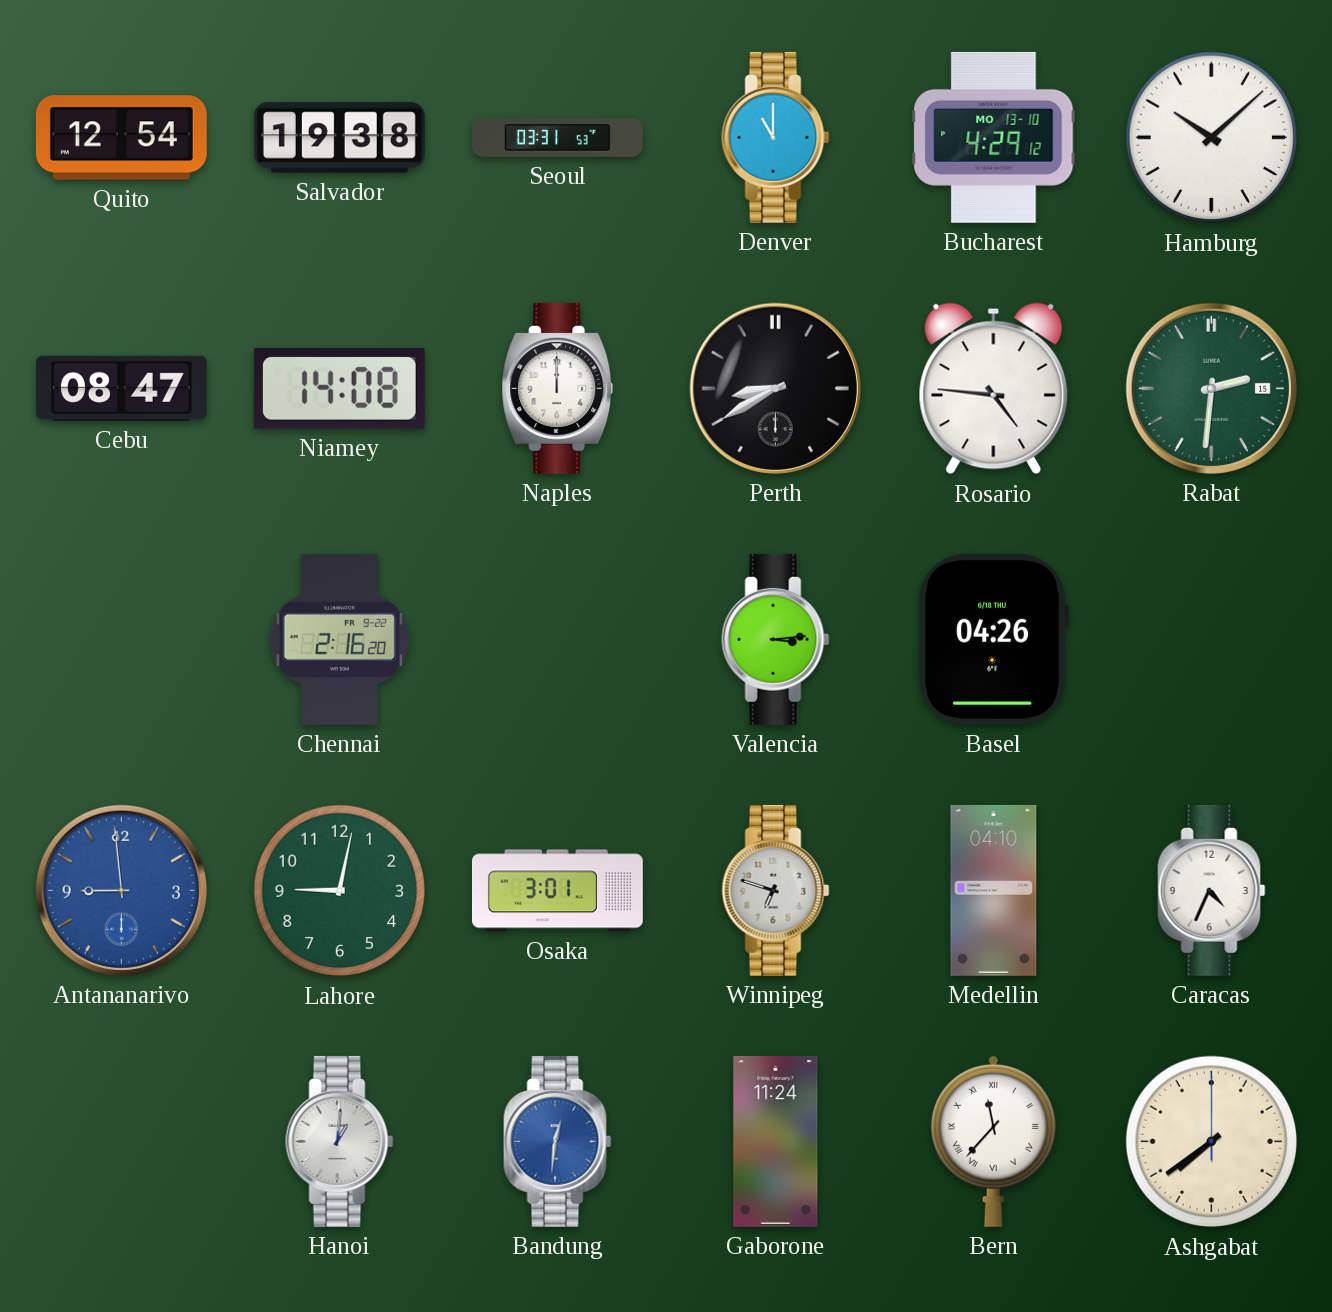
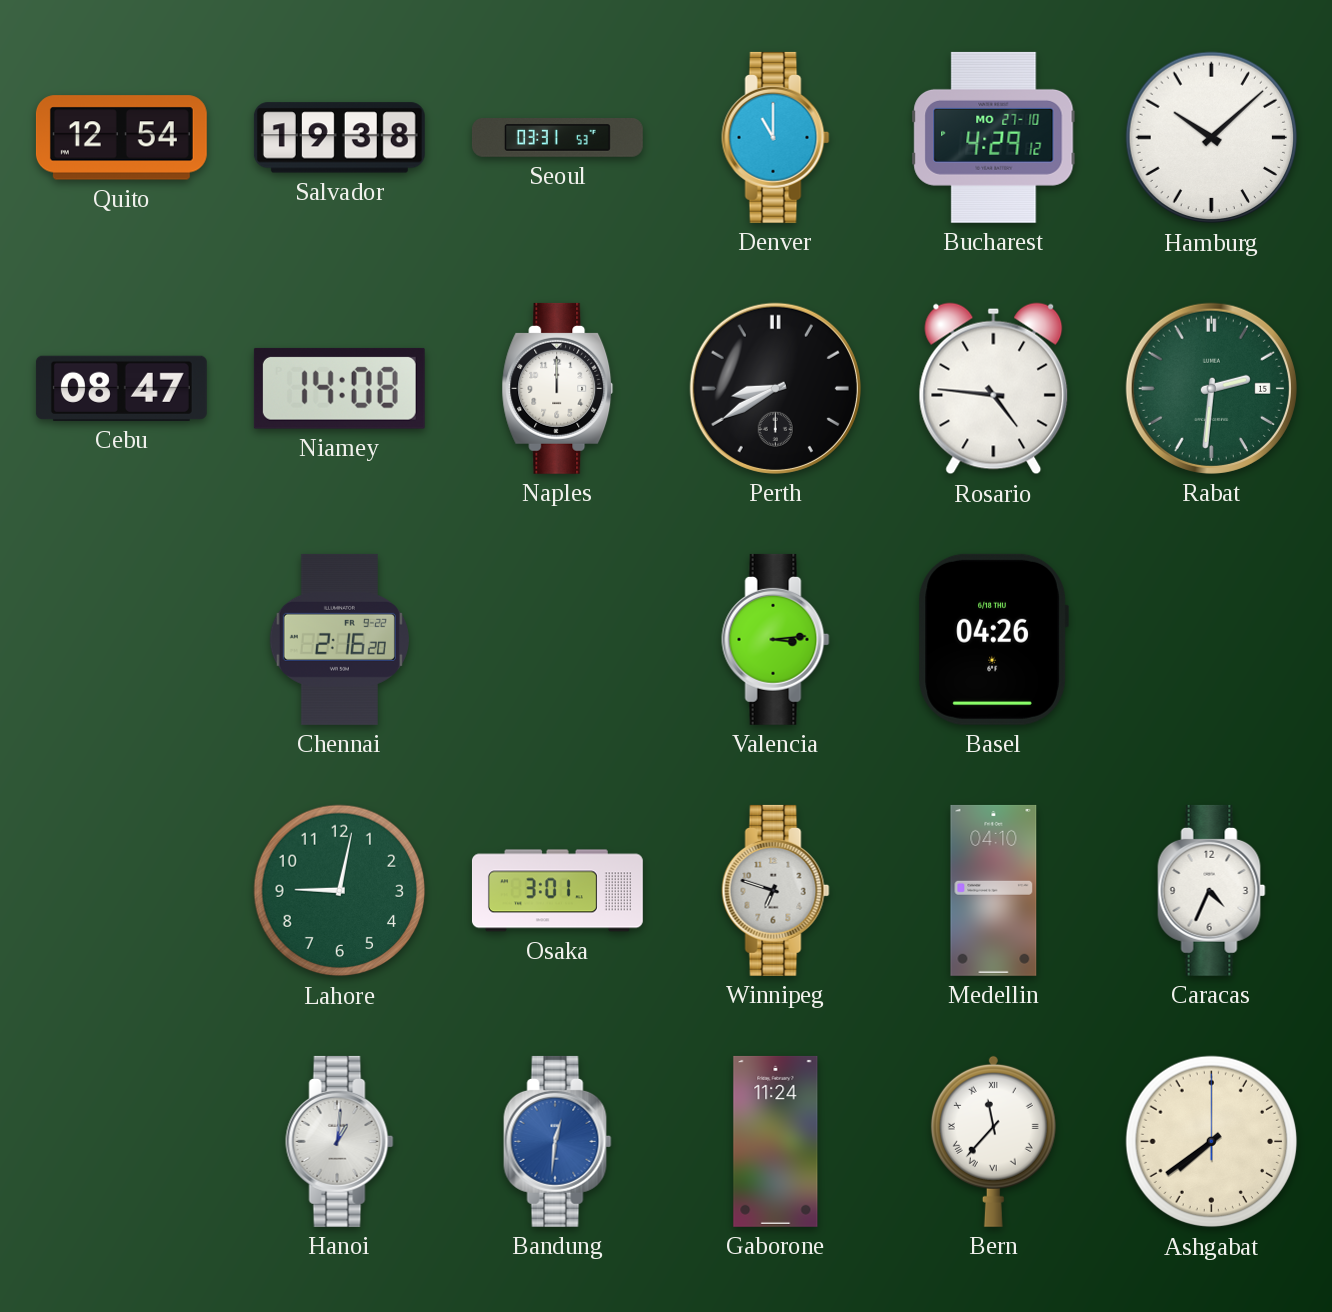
Bucharest date: MO 13-10 -> MO 27-10
Antananarivo: 8:59 -> none
